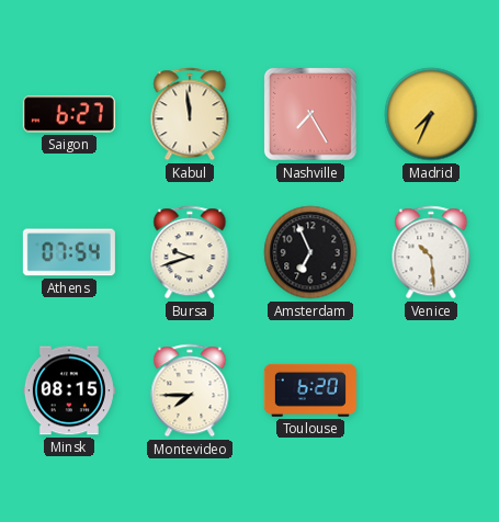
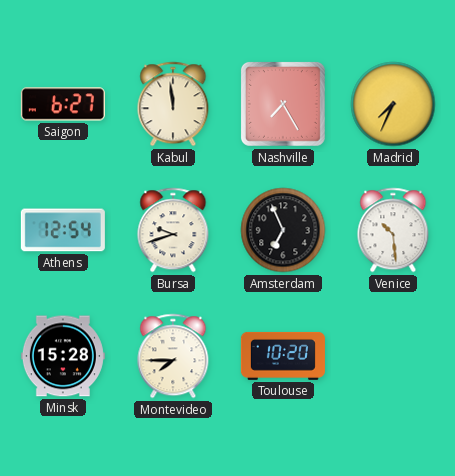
Athens: 07:54 -> 12:54
Minsk: 08:15 -> 15:28
Toulouse: 6:20 -> 10:20
